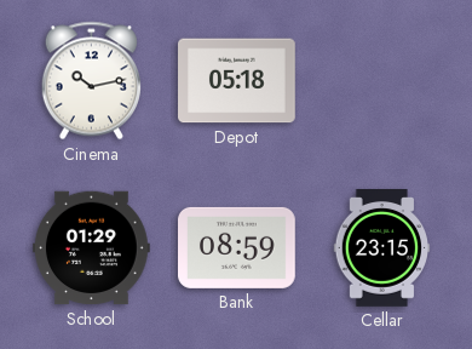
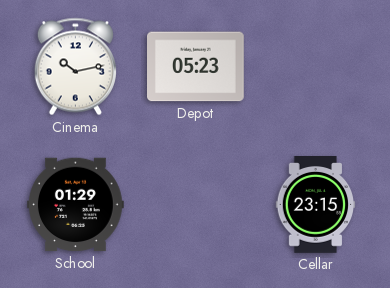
Depot: 05:18 -> 05:23
Bank: 08:59 -> none
